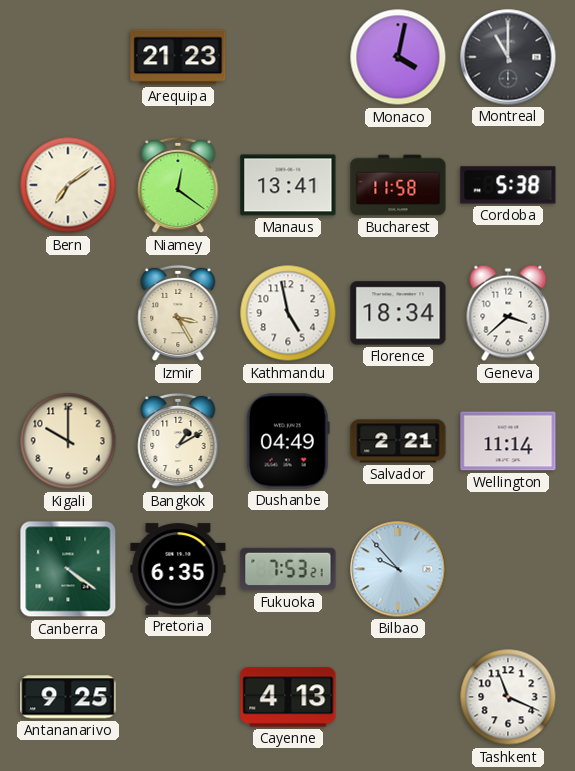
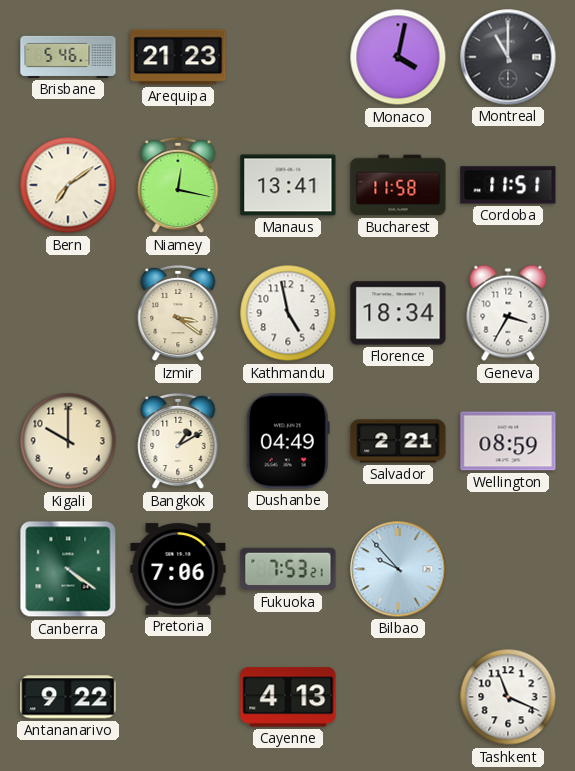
Brisbane: none -> 5:46
Niamey: 12:21 -> 12:17
Cordoba: 5:38 -> 11:51
Izmir: 3:25 -> 3:21
Geneva: 3:38 -> 3:35
Wellington: 11:14 -> 08:59
Pretoria: 6:35 -> 7:06
Antananarivo: 9:25 -> 9:22
